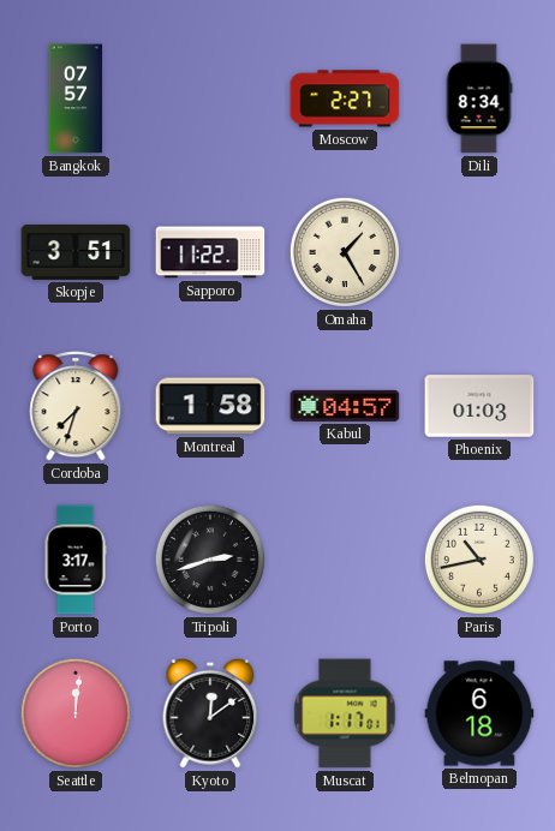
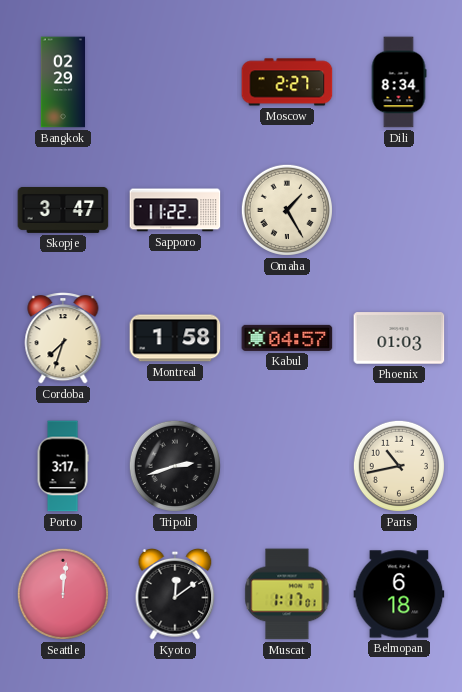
Bangkok: 07:57 -> 02:29
Skopje: 3:51 -> 3:47
